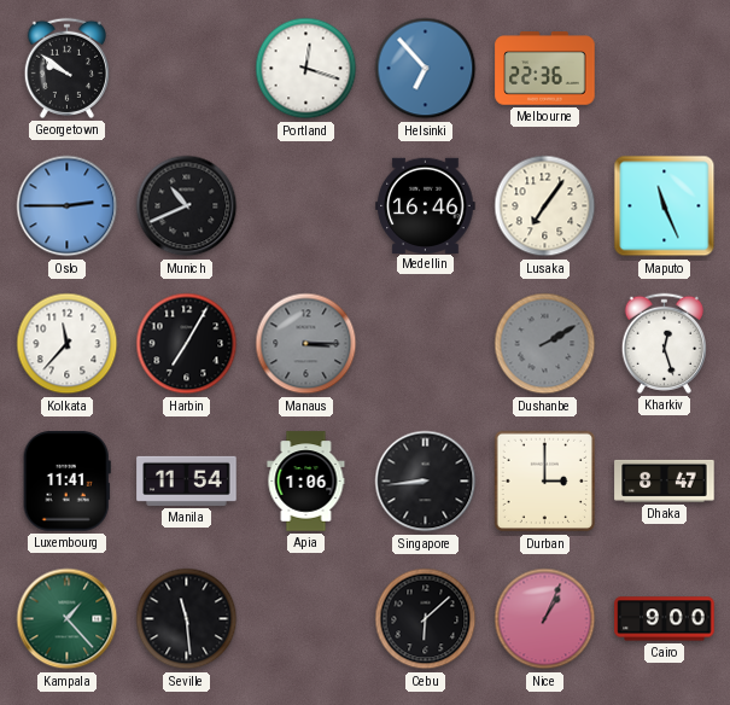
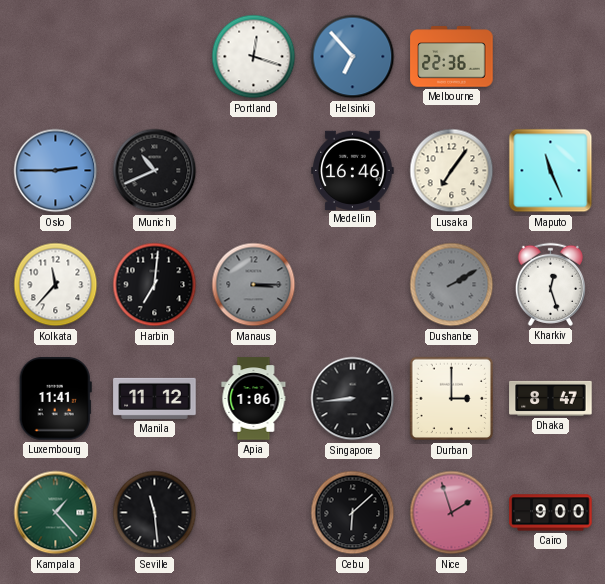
Georgetown: 9:51 -> none
Harbin: 7:05 -> 7:01
Manila: 11:54 -> 11:12
Nice: 1:04 -> 1:57
